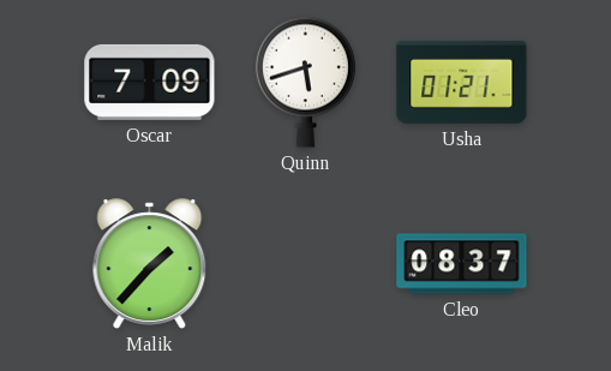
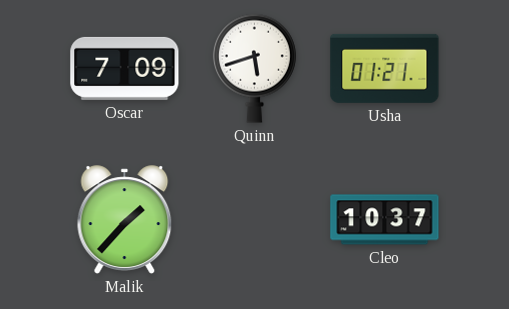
Cleo: 08:37 -> 10:37
